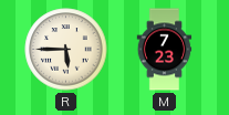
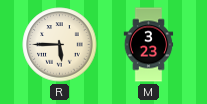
M: 7:23 -> 3:23
